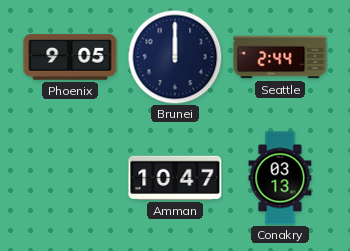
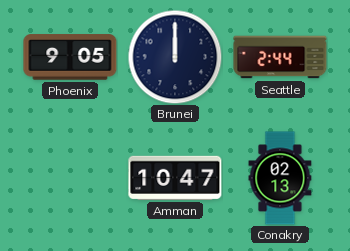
Conakry: 03:13 -> 02:13
